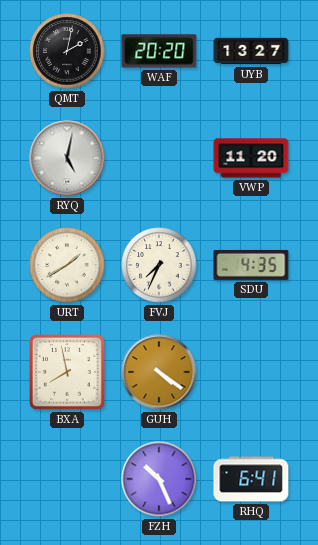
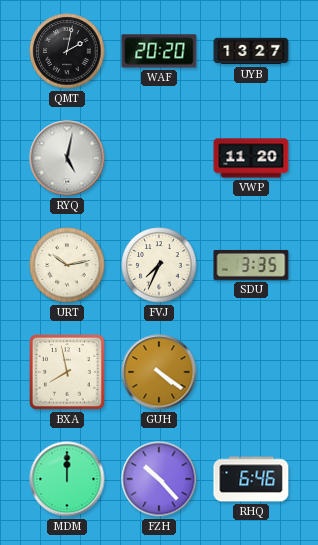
URT: 1:40 -> 10:13
SDU: 4:35 -> 3:35
MDM: none -> 12:00
FZH: 10:26 -> 10:23
RHQ: 6:41 -> 6:46
